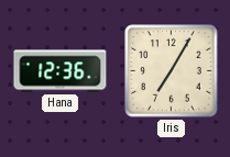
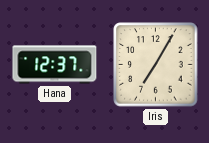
Hana: 12:36 -> 12:37
